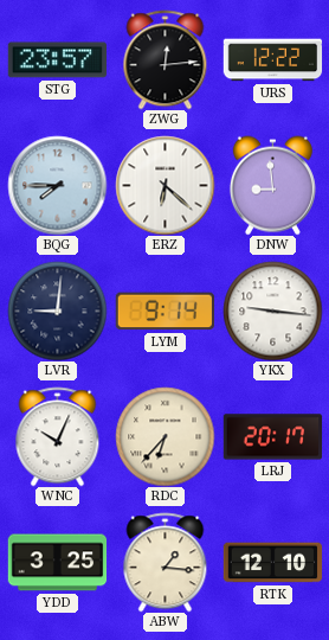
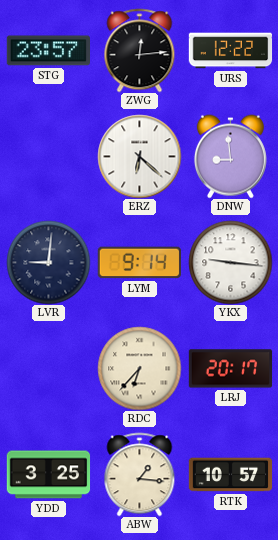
BQG: 7:45 -> none
WNC: 10:04 -> none
RTK: 12:10 -> 10:57
